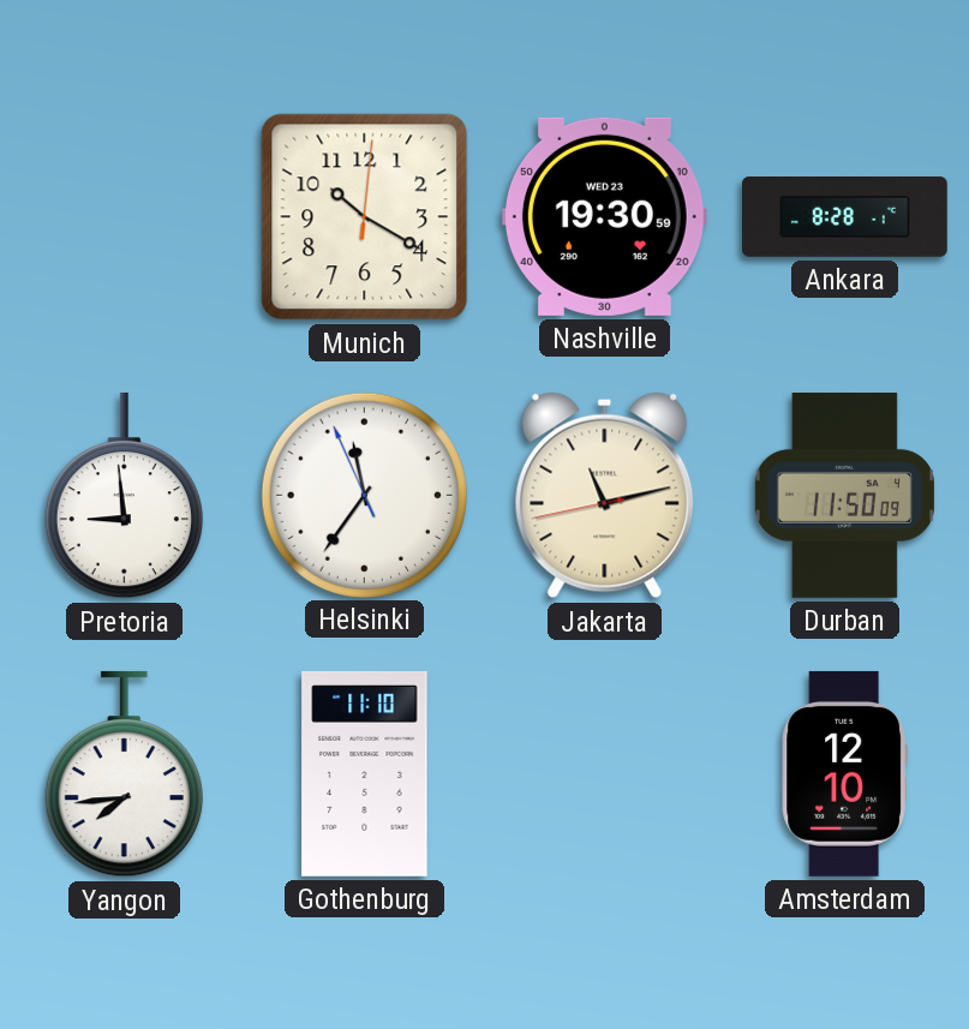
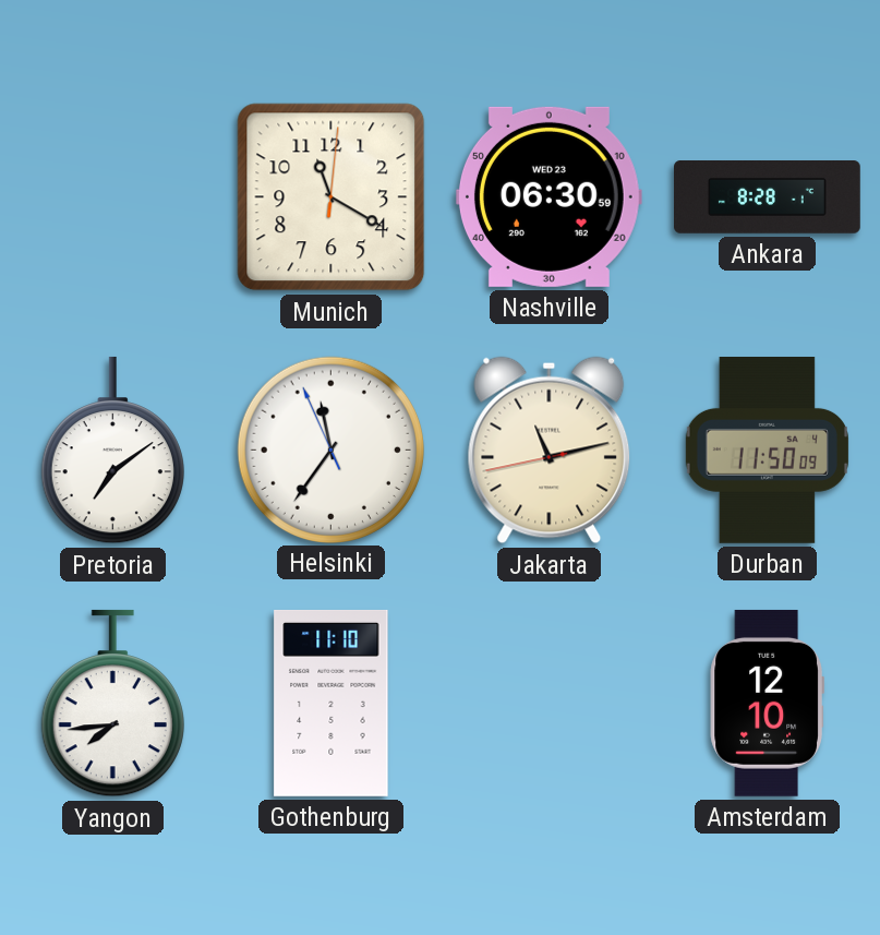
Munich: 10:20 -> 11:20
Nashville: 19:30 -> 06:30
Pretoria: 8:59 -> 7:09
